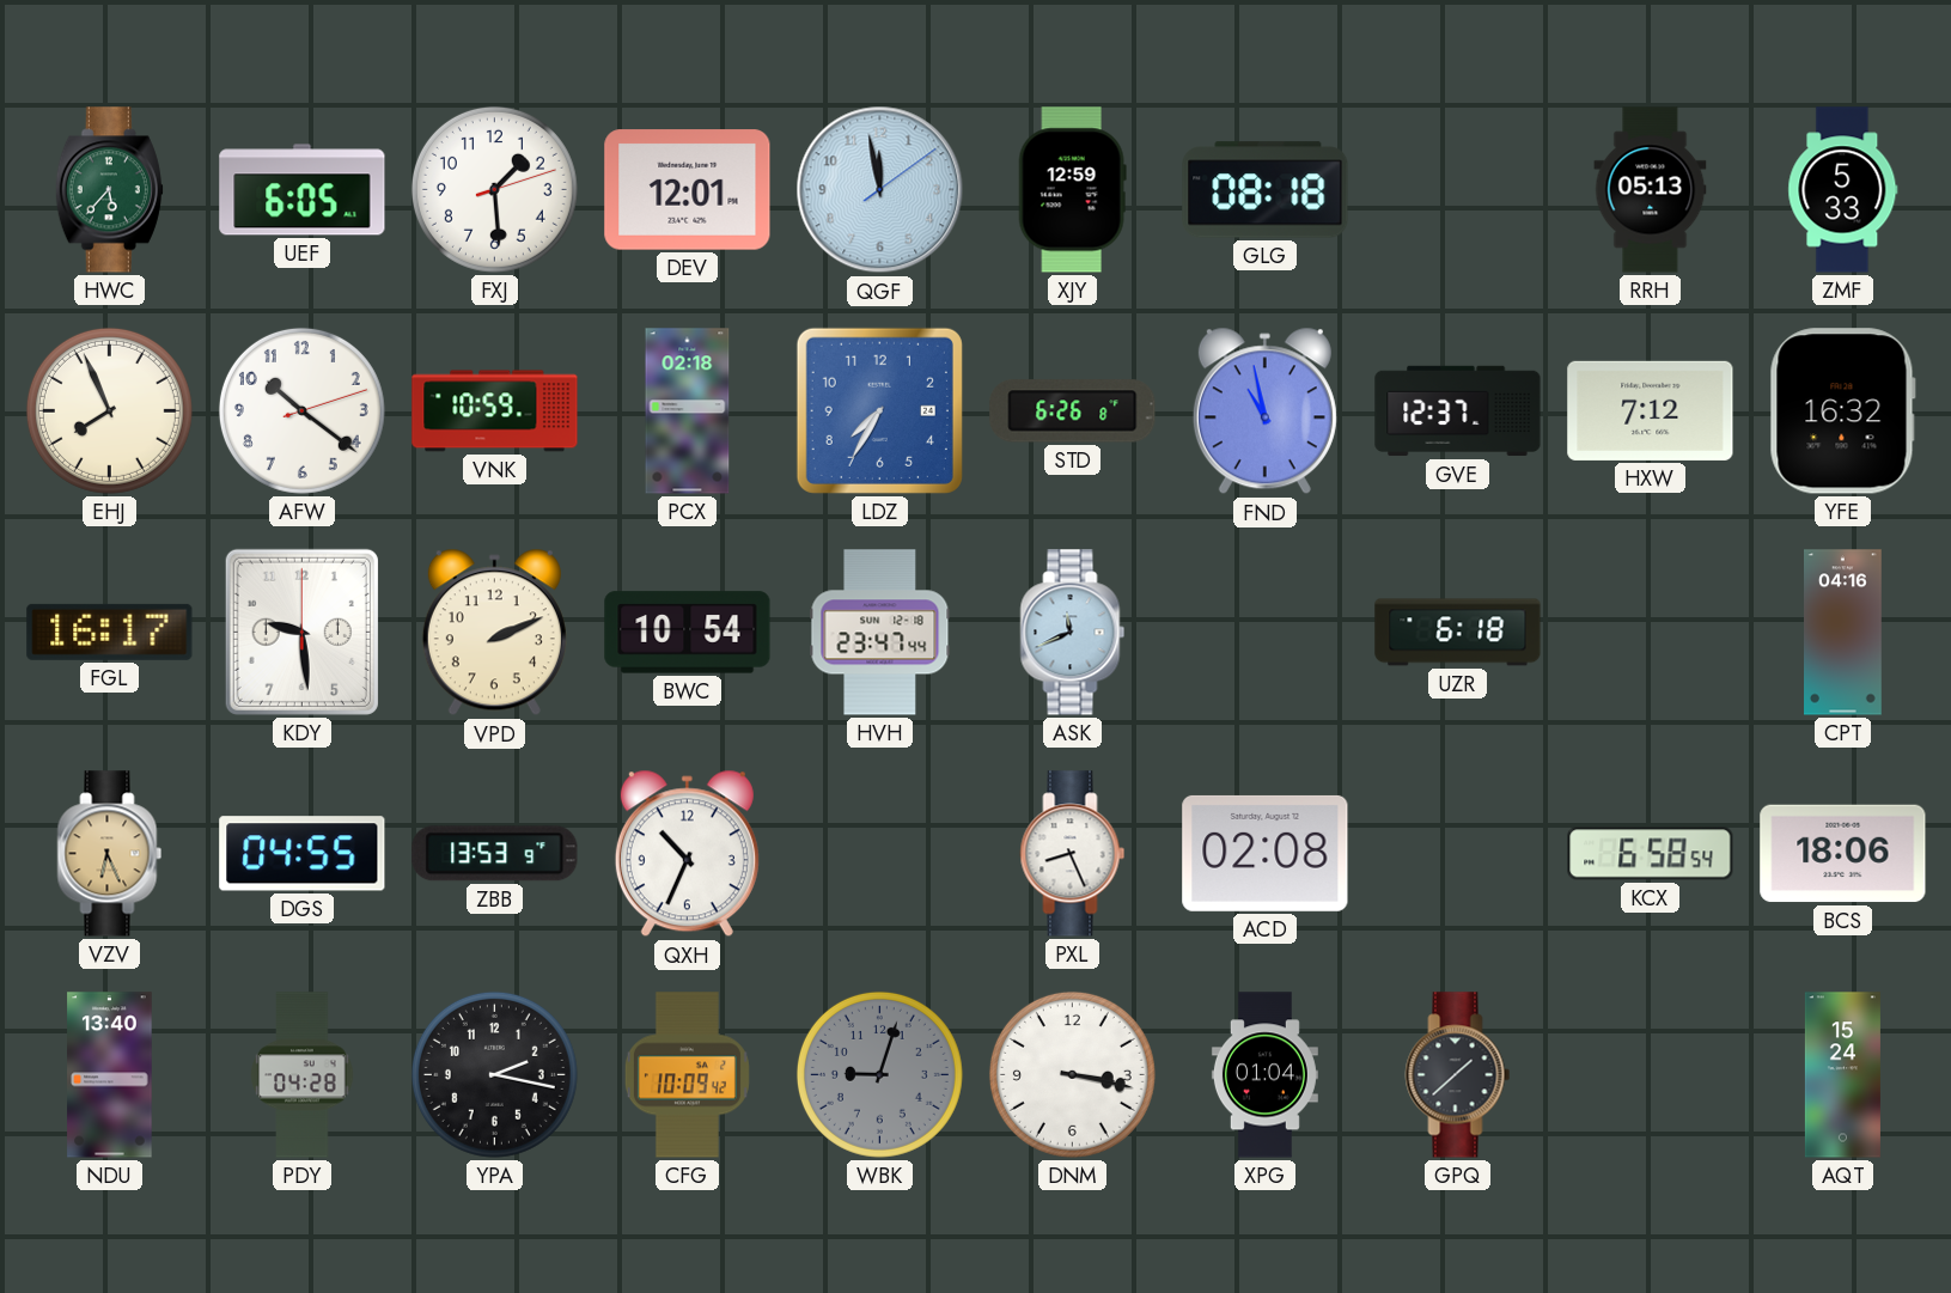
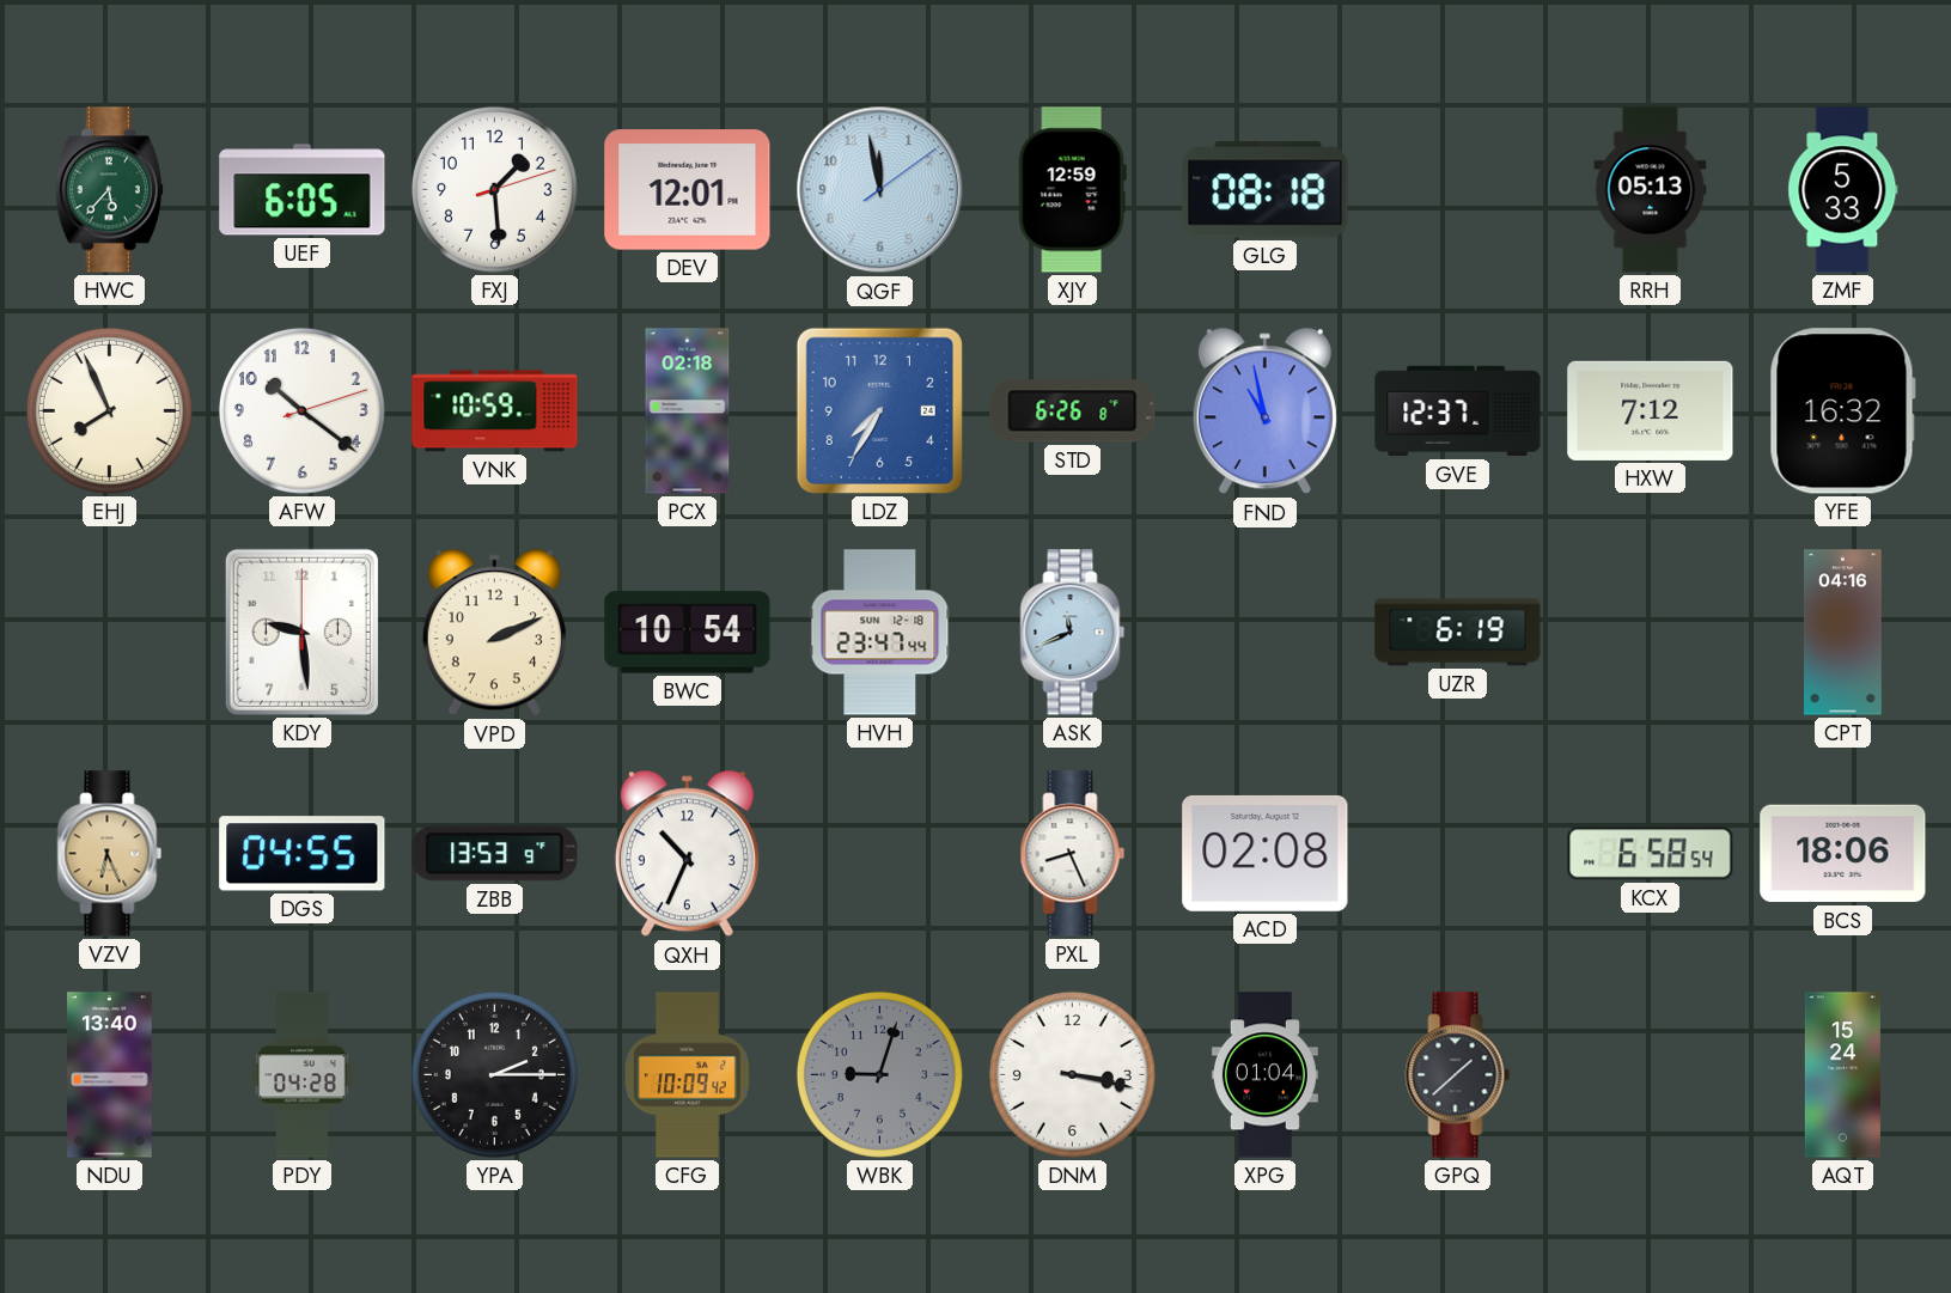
FGL: 16:17 -> none
UZR: 6:18 -> 6:19
YPA: 2:17 -> 2:15
